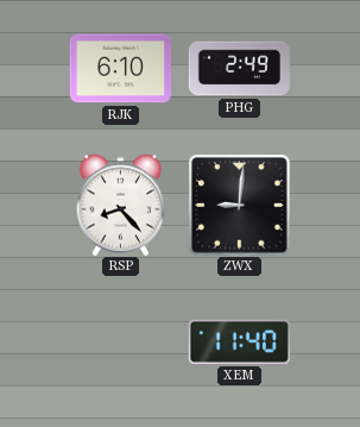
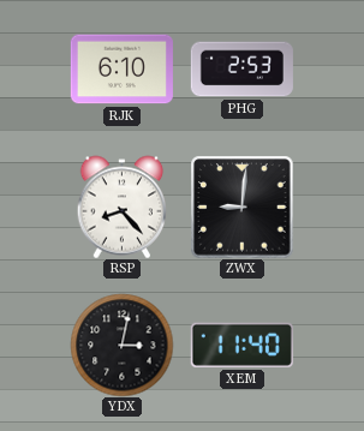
PHG: 2:49 -> 2:53
YDX: none -> 3:02
